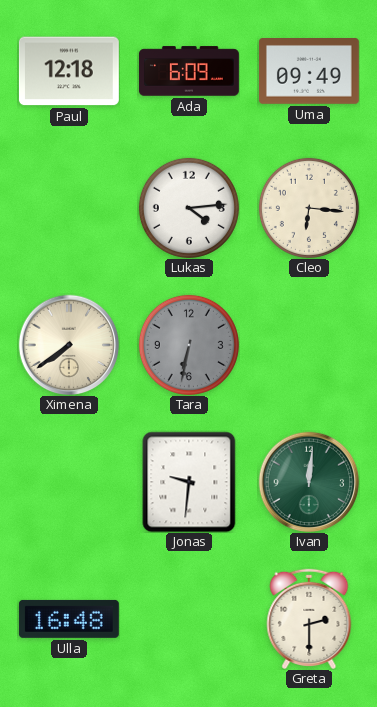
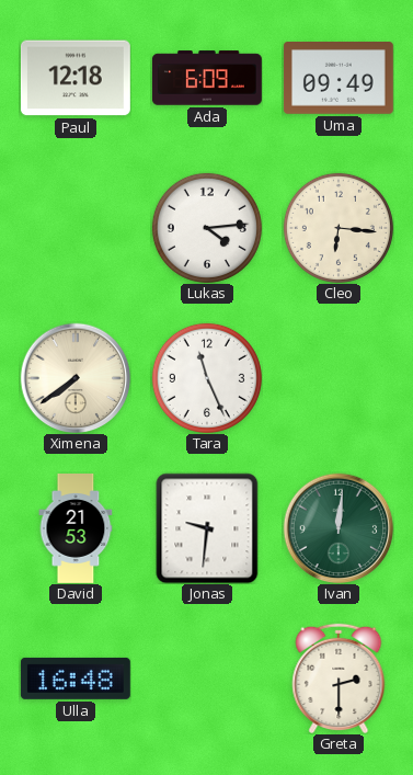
Tara: 6:32 -> 11:26
Tara dial: grey -> white
David: none -> 21:53
